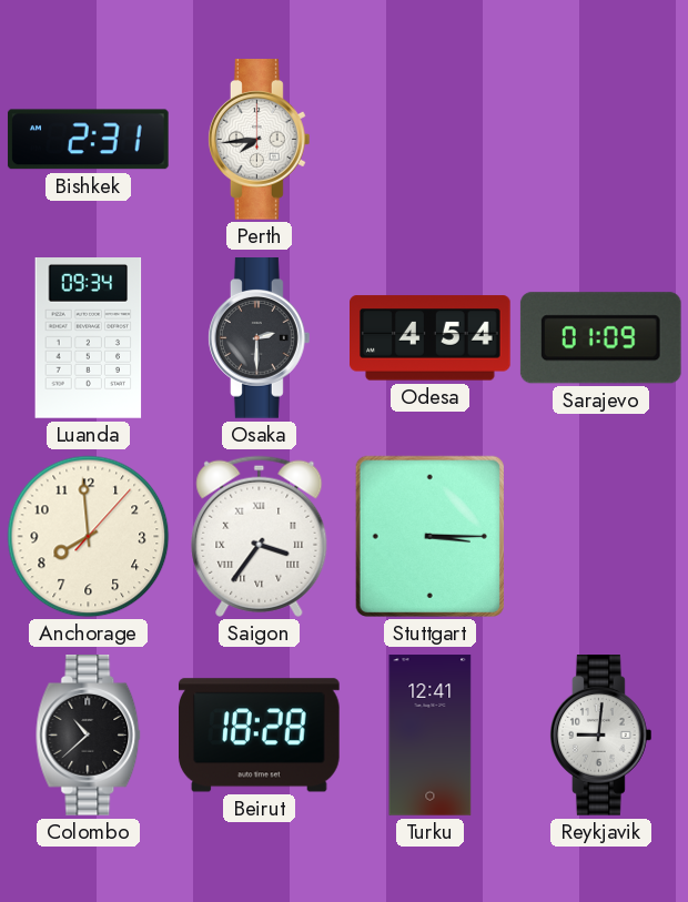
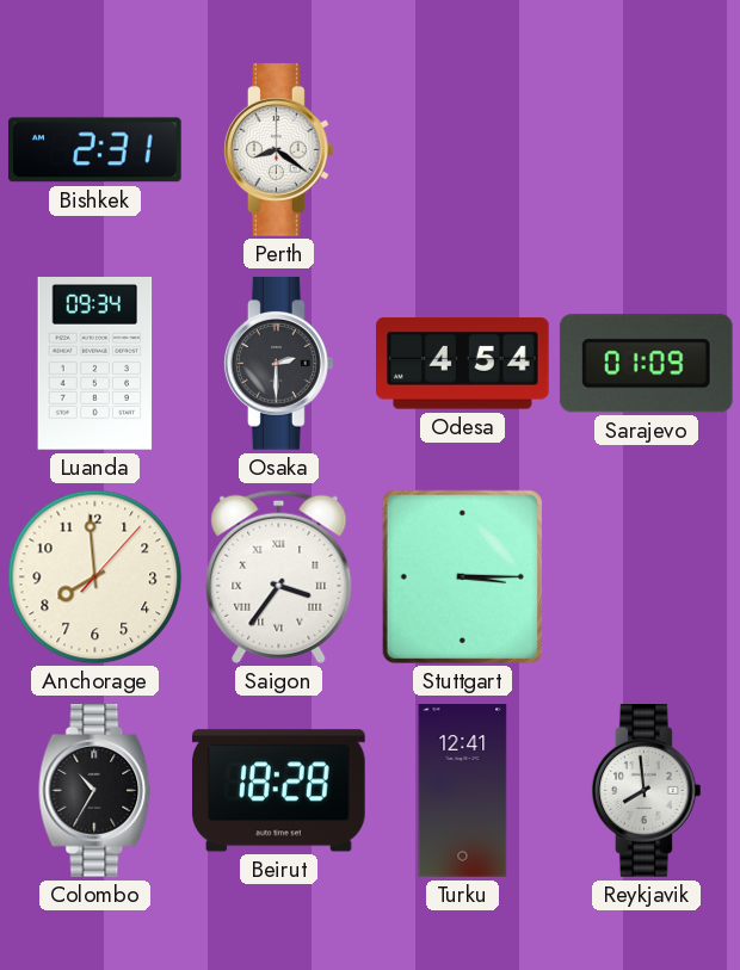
Perth: 7:44 -> 8:21
Colombo: 10:38 -> 10:35
Reykjavik: 9:01 -> 7:59
